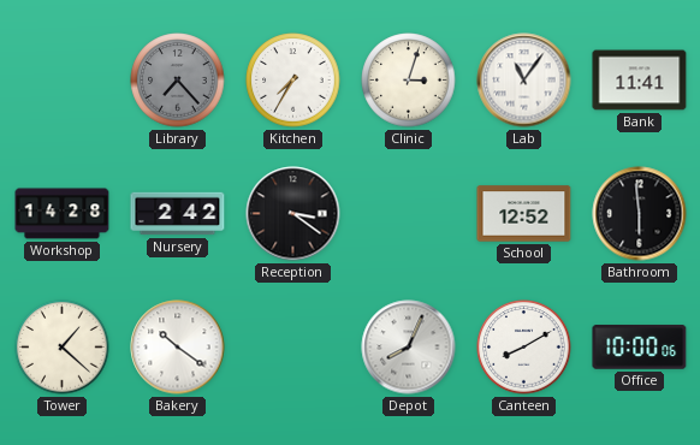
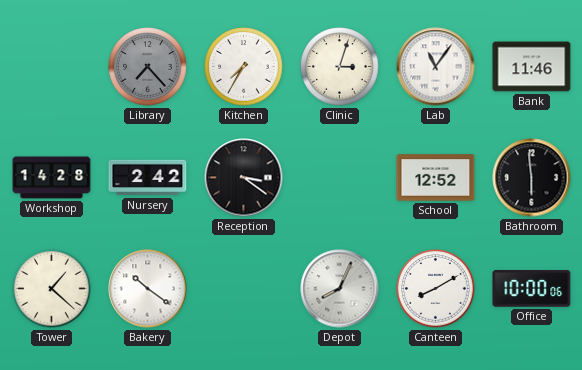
Bank: 11:41 -> 11:46
